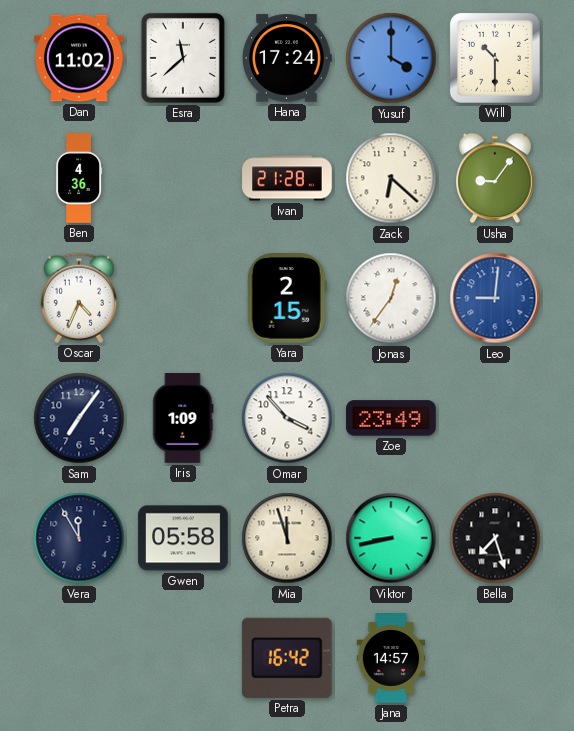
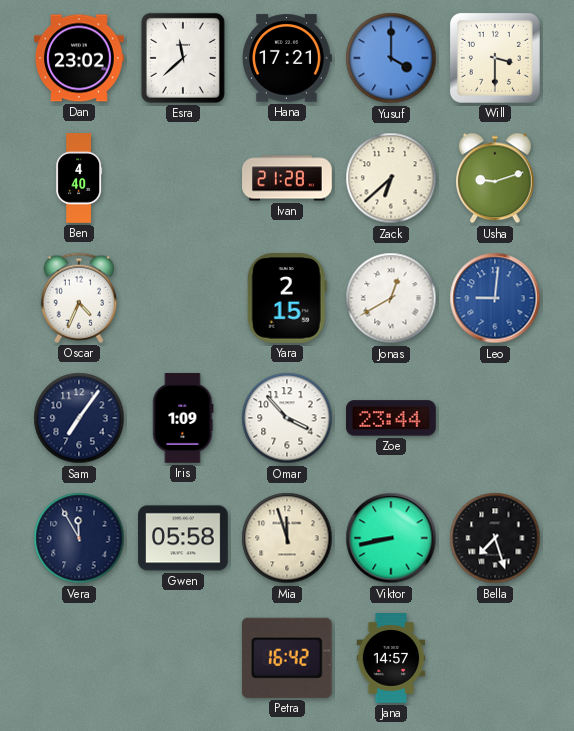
Dan: 11:02 -> 23:02
Hana: 17:24 -> 17:21
Will: 10:30 -> 3:30
Ben: 4:36 -> 4:40
Zack: 6:22 -> 6:38
Usha: 9:06 -> 9:12
Jonas: 12:36 -> 12:40
Zoe: 23:49 -> 23:44
